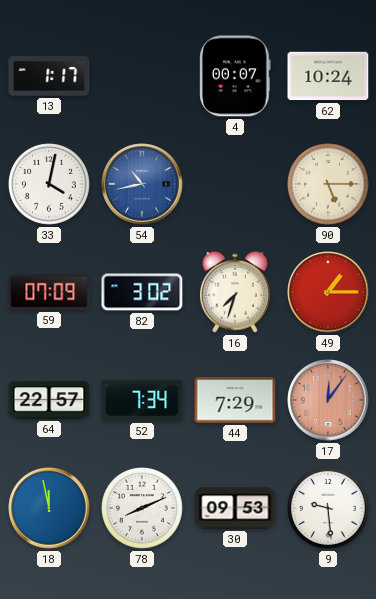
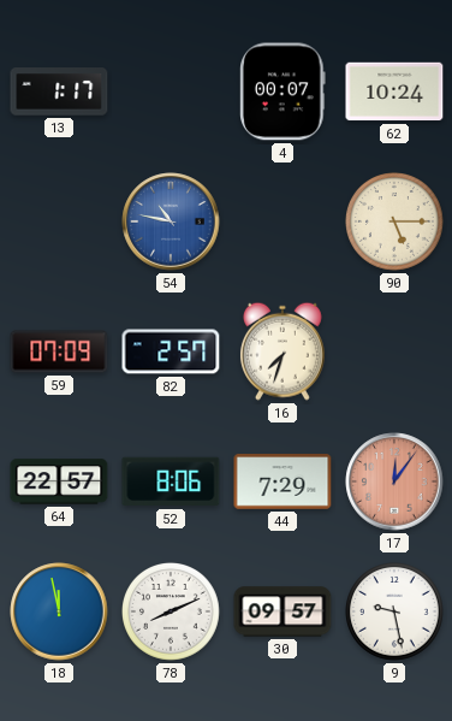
33: 4:02 -> none
54: 10:43 -> 10:47
82: 3:02 -> 2:57
49: 1:15 -> none
52: 7:34 -> 8:06
30: 09:53 -> 09:57
9: 9:29 -> 9:28
